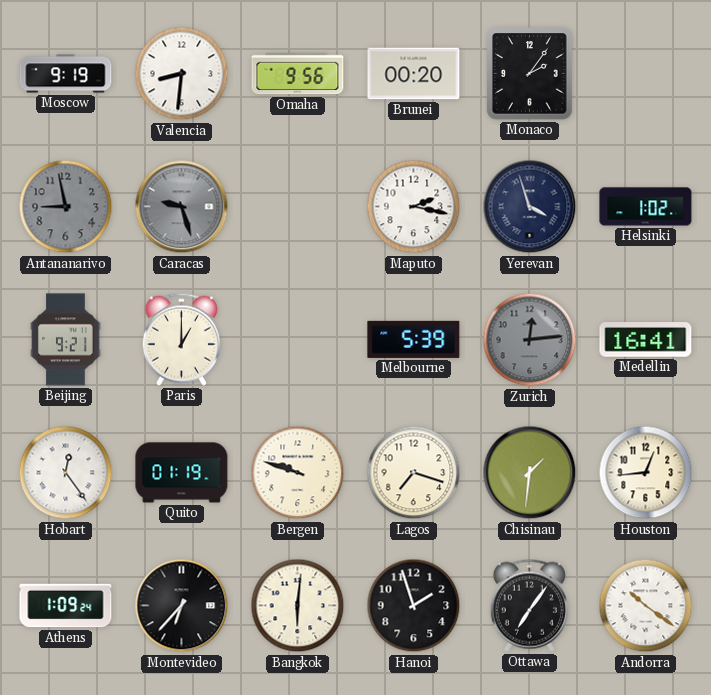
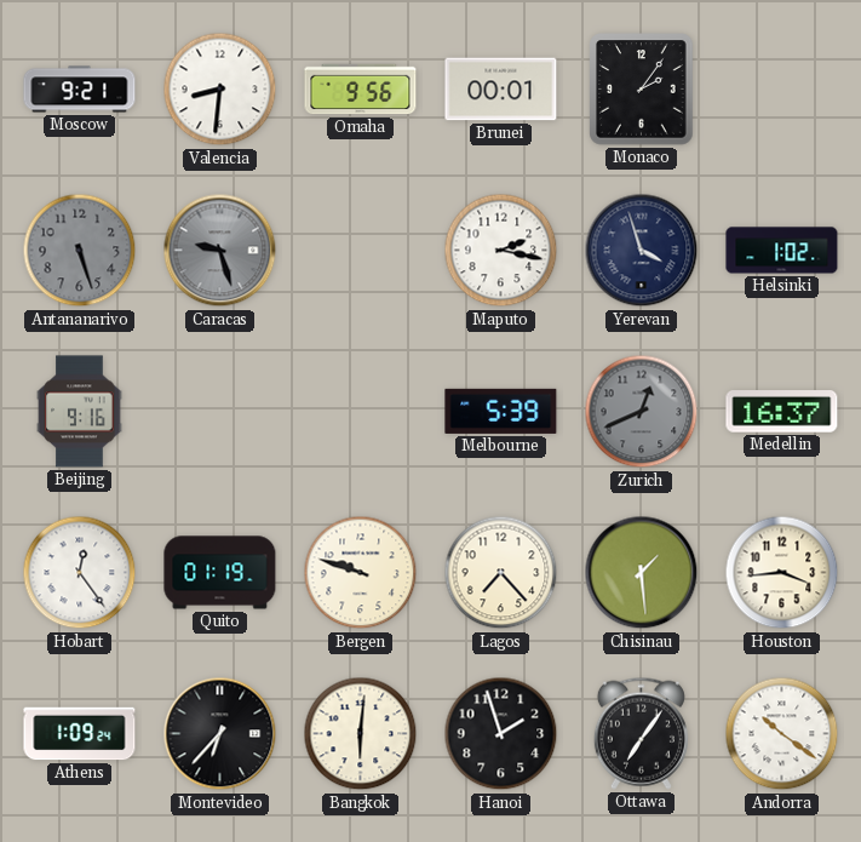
Moscow: 9:19 -> 9:21
Brunei: 00:20 -> 00:01
Antananarivo: 8:58 -> 5:27
Beijing: 9:21 -> 9:16
Paris: 1:00 -> none
Zurich: 12:14 -> 12:41
Medellin: 16:41 -> 16:37
Lagos: 7:18 -> 7:23
Chisinau: 1:31 -> 1:29
Houston: 12:44 -> 3:44
